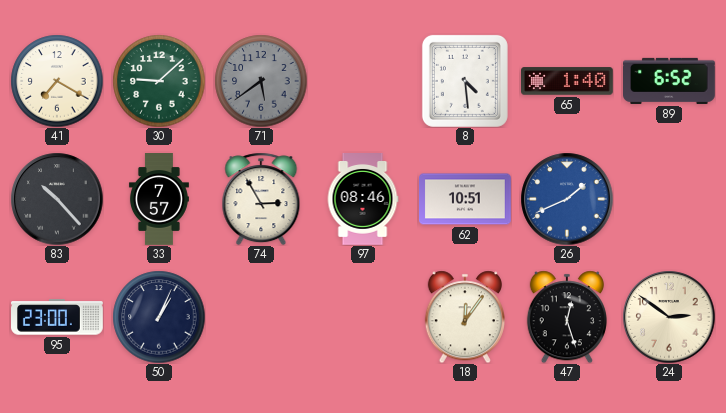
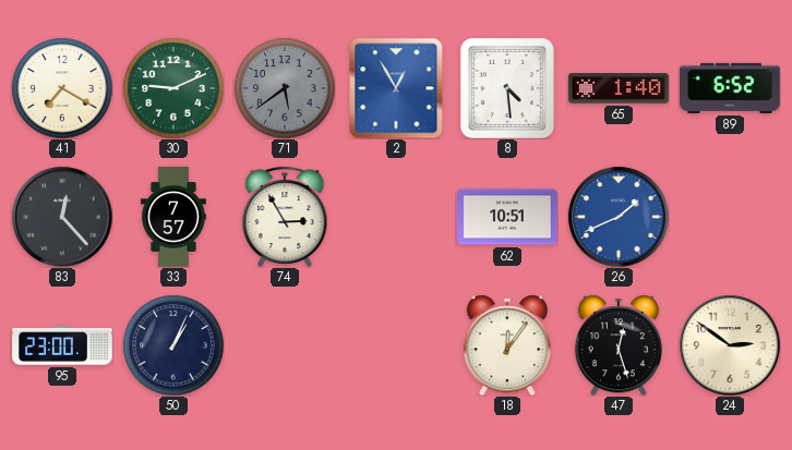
30: 9:08 -> 9:11
2: none -> 12:55
83: 10:23 -> 12:23
97: 08:46 -> none
